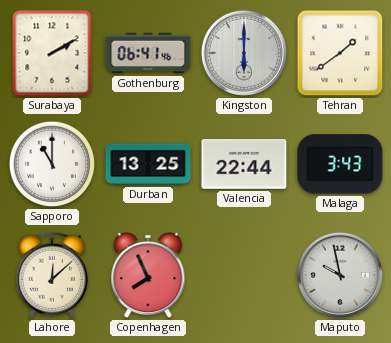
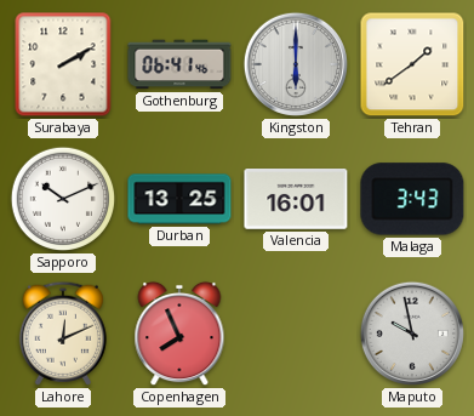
Sapporo: 11:00 -> 10:11
Valencia: 22:44 -> 16:01
Lahore: 12:08 -> 12:11
